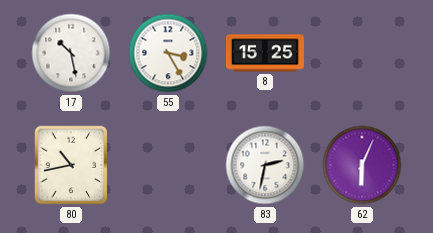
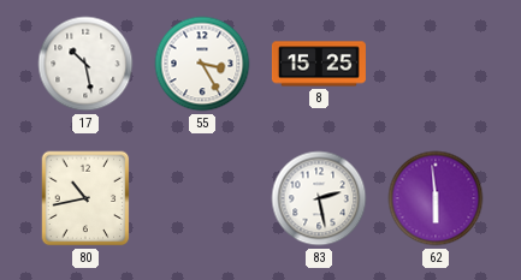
83: 2:32 -> 2:28
62: 6:04 -> 5:59
